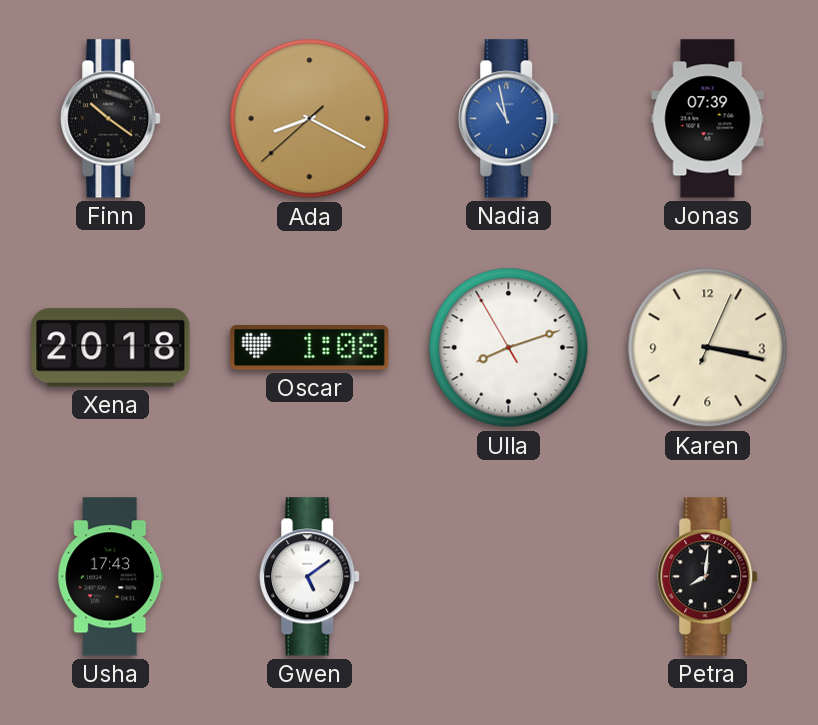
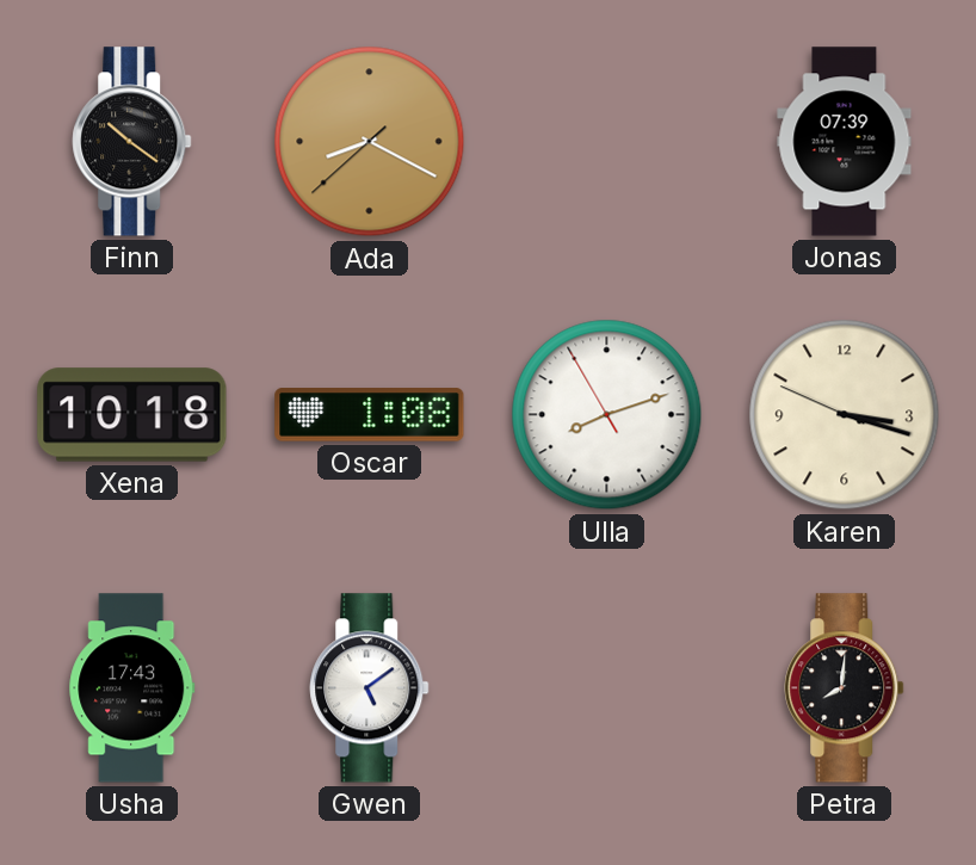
Nadia: 10:58 -> none
Xena: 20:18 -> 10:18
Karen: 3:17:04 -> 3:17:49
